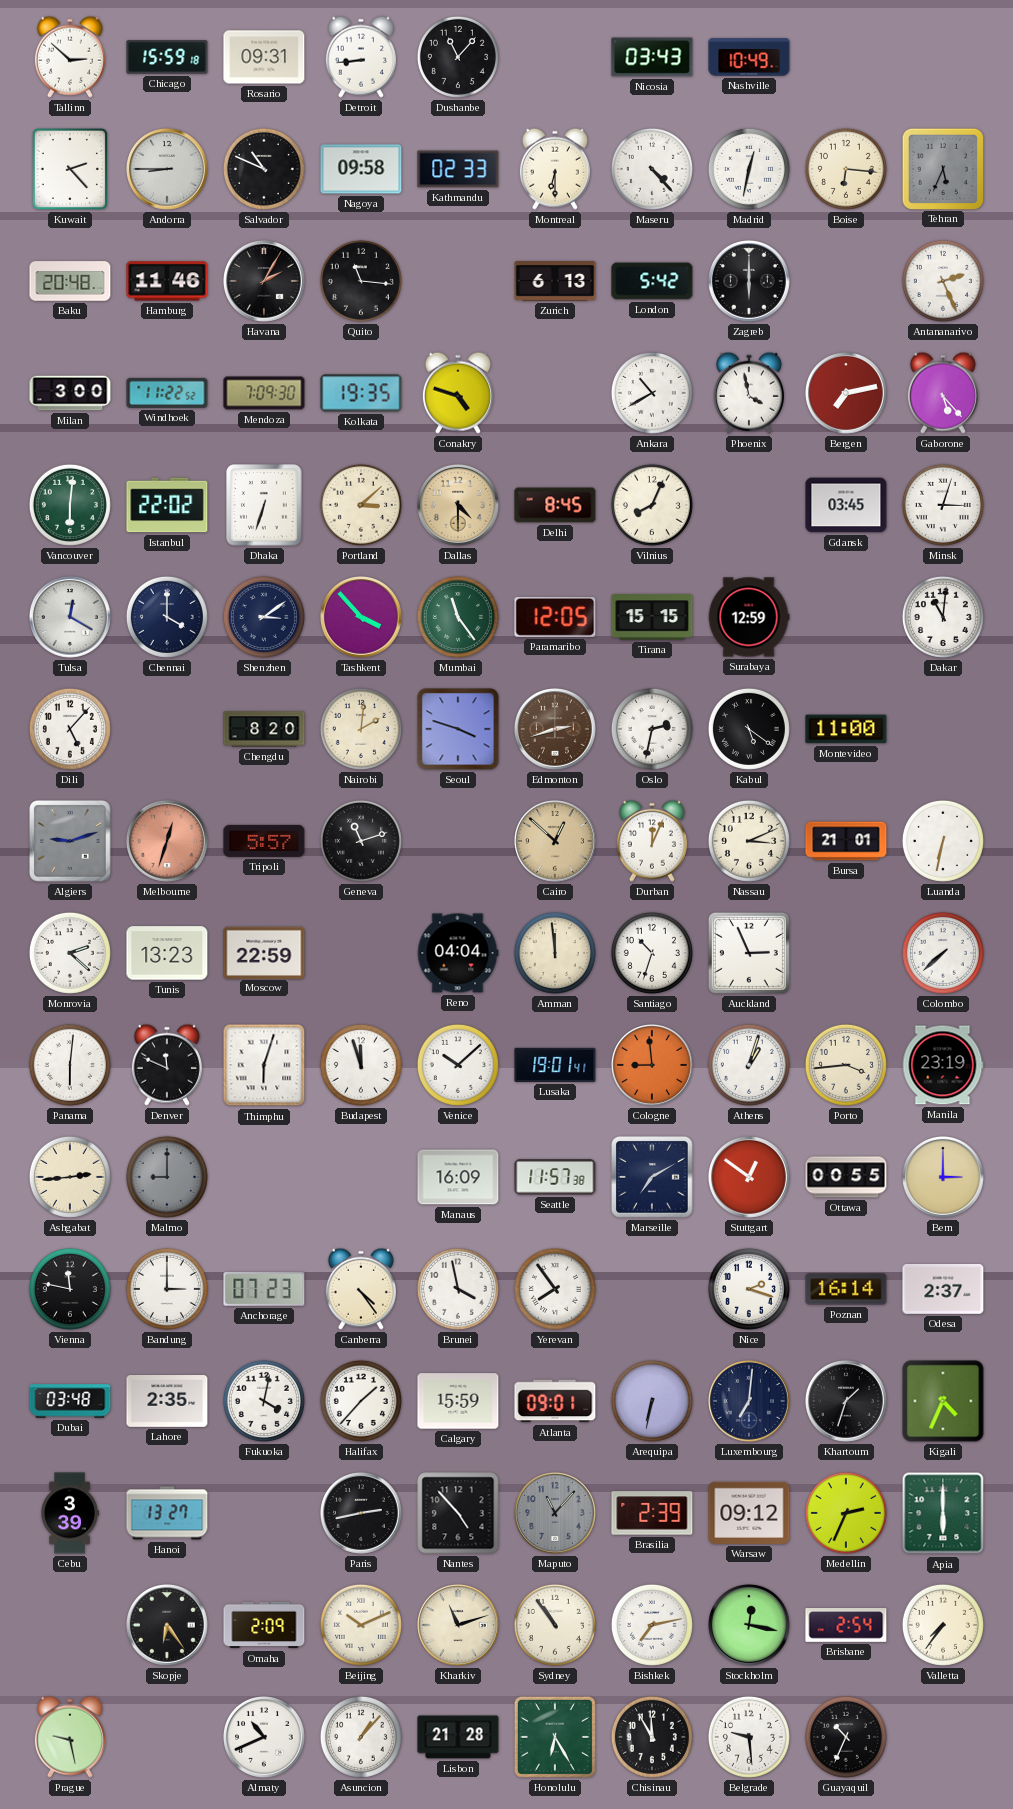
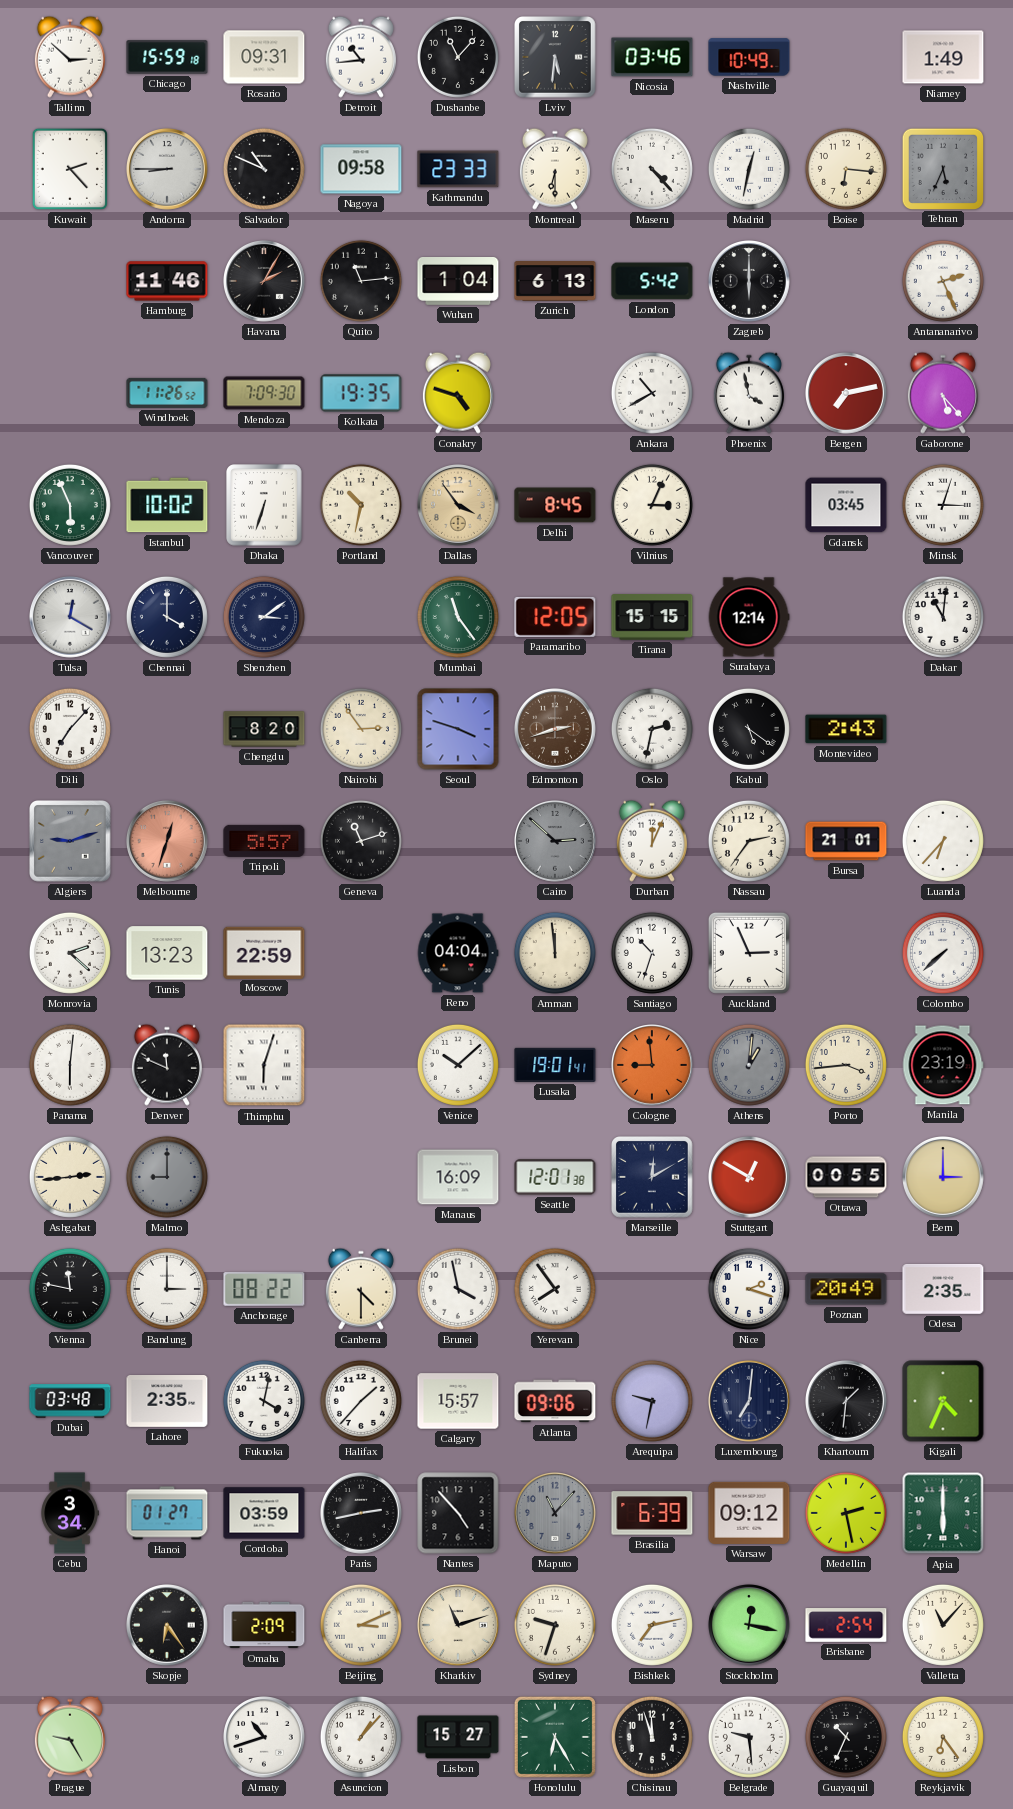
Detroit: 8:44 -> 10:44
Lviv: none -> 5:31
Nicosia: 03:43 -> 03:46
Niamey: none -> 1:49
Kathmandu: 02:33 -> 23:33
Baku: 20:48 -> none
Quito: 11:16 -> 11:14
Wuhan: none -> 1:04
Milan: 3:00 -> none
Windhoek: 11:22 -> 11:26
Vancouver: 6:01 -> 5:56
Istanbul: 22:02 -> 10:02
Portland: 3:08 -> 10:32
Dallas: 4:30 -> 3:54
Vilnius: 8:04 -> 3:04
Tashkent: 3:53 -> none
Surabaya: 12:59 -> 12:14
Dili: 5:07 -> 7:07
Nairobi: 2:01 -> 2:54
Montevideo: 11:00 -> 2:43
Cairo: 12:52 -> 2:52
Cairo dial: champagne -> grey
Nassau: 3:11 -> 2:36
Luanda: 6:32 -> 6:37
Budapest: 11:57 -> none
Athens: 1:03 -> 1:01
Athens dial: white -> grey
Seattle: 11:57 -> 12:01
Marseille: 7:10 -> 12:10
Stuttgart: 12:51 -> 12:50
Anchorage: 07:23 -> 08:22
Canberra: 4:24 -> 4:30
Poznan: 16:14 -> 20:49
Odesa: 2:37 -> 2:35
Calgary: 15:59 -> 15:57
Atlanta: 09:01 -> 09:06
Arequipa: 6:32 -> 9:32
Khartoum: 1:33 -> 1:31
Cebu: 3:39 -> 3:34
Hanoi: 13:27 -> 01:27
Cordoba: none -> 03:59
Brasilia: 2:39 -> 6:39
Medellin: 2:34 -> 2:28
Beijing: 10:11 -> 3:11
Sydney: 10:54 -> 9:33
Valletta: 7:36 -> 11:07
Prague: 9:28 -> 9:25
Almaty: 10:41 -> 10:42
Lisbon: 21:28 -> 15:27
Chisinau: 11:55 -> 11:57
Reykjavik: none -> 6:24
